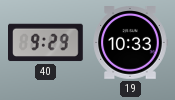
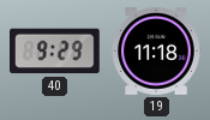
19: 10:33 -> 11:18
